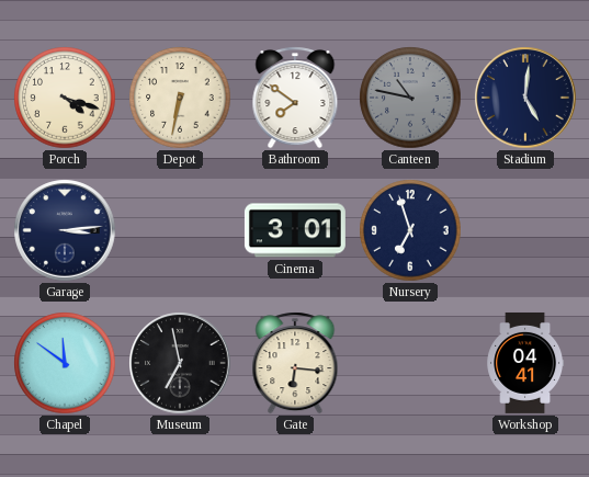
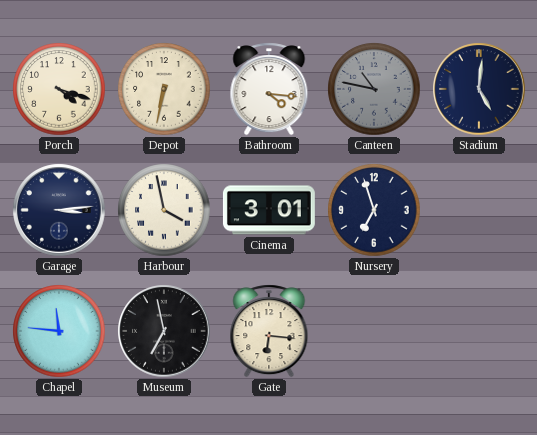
Bathroom: 7:51 -> 4:16
Harbour: none -> 3:58
Chapel: 11:51 -> 11:46
Workshop: 04:41 -> none
